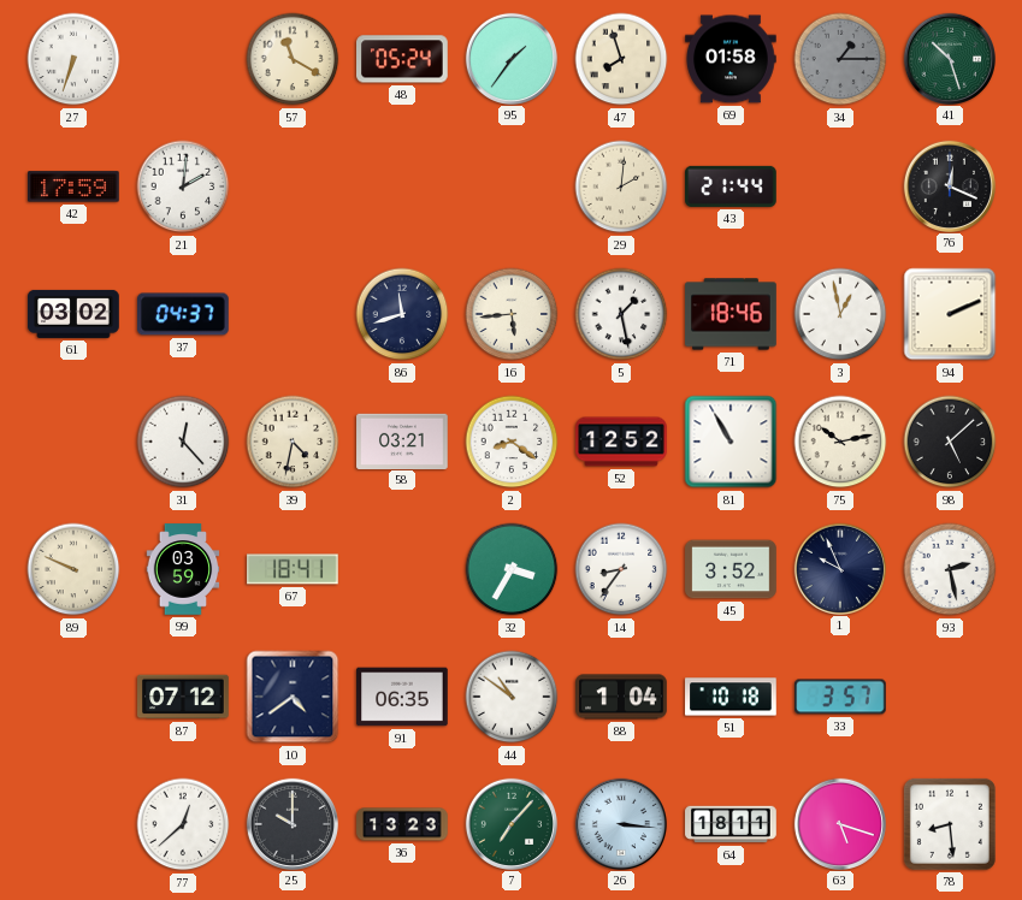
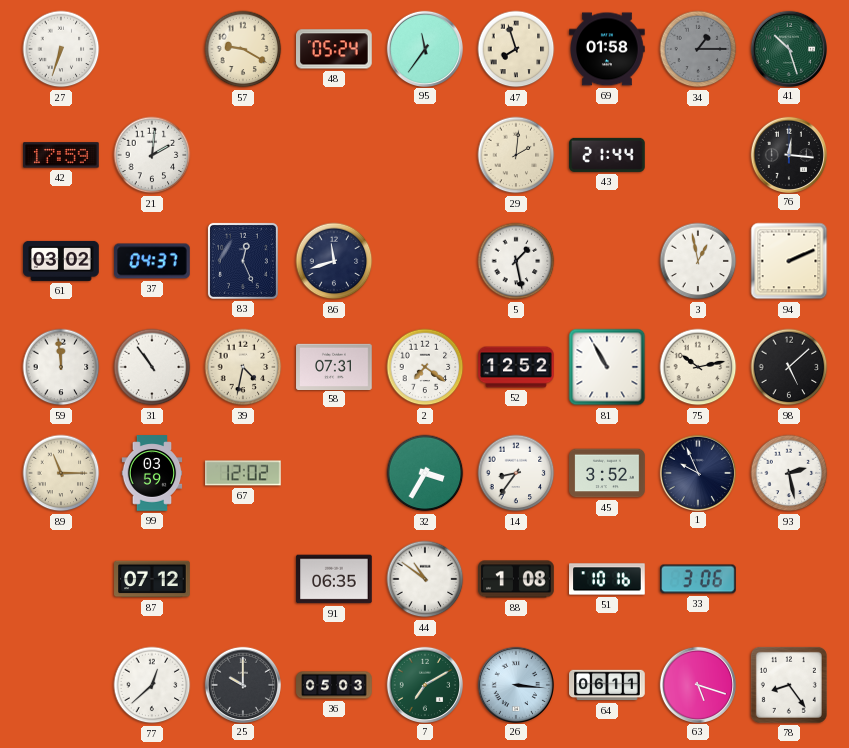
57: 11:20 -> 9:20
95: 1:36 -> 11:36
76: 12:19 -> 12:16
83: none -> 12:26
16: 5:44 -> none
71: 18:46 -> none
59: none -> 11:59
31: 12:23 -> 10:54
58: 03:21 -> 07:31
2: 8:21 -> 7:21
89: 9:49 -> 11:15
67: 18:41 -> 12:02
10: 4:39 -> none
88: 1:04 -> 1:08
51: 10:18 -> 10:16
33: 3:57 -> 3:06
36: 13:23 -> 05:03
7: 7:07 -> 7:10
64: 18:11 -> 06:11
78: 8:29 -> 8:24
